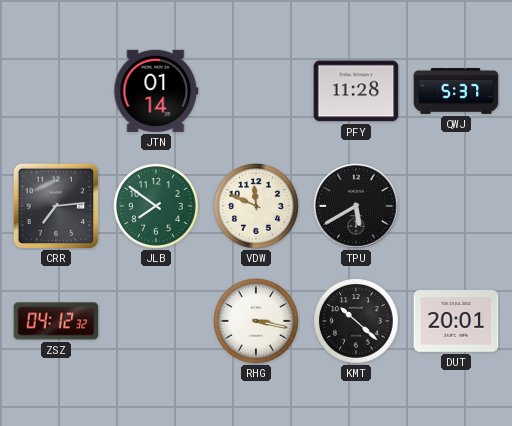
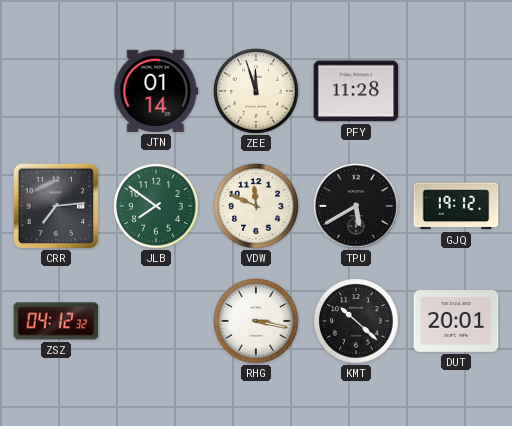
ZEE: none -> 11:57
QWJ: 5:37 -> none
GJQ: none -> 19:12
